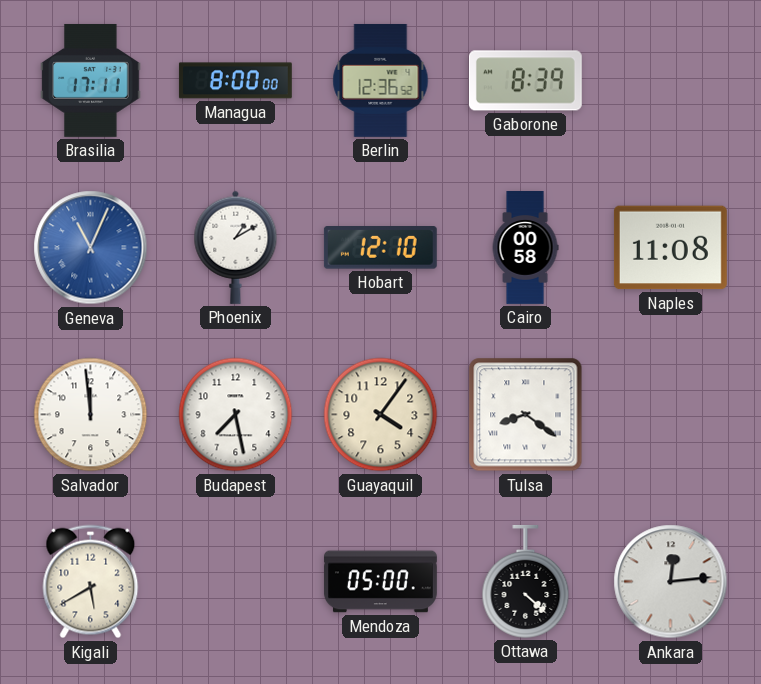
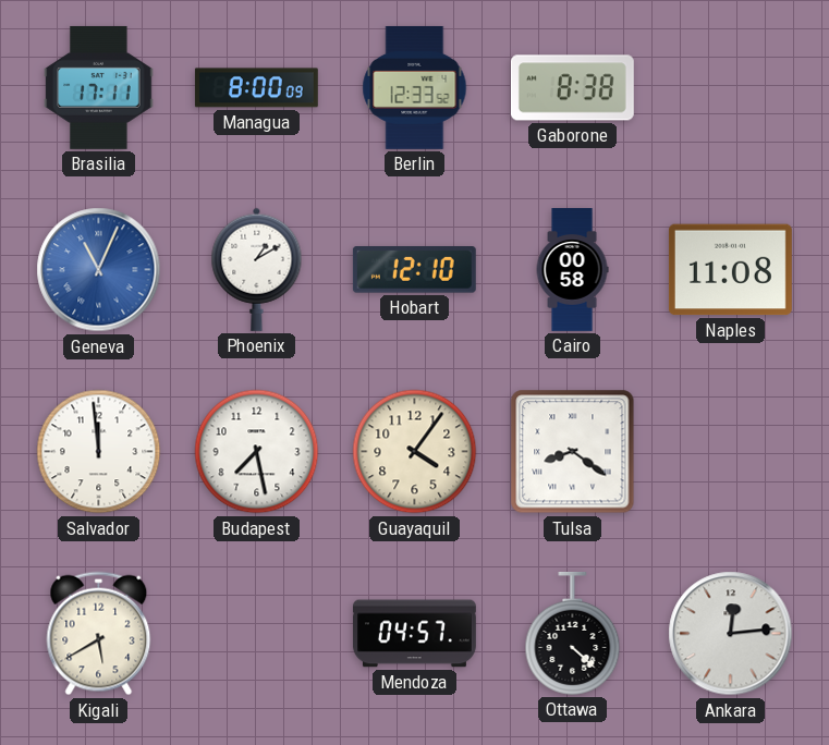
Managua: 8:00:00 -> 8:00:09
Berlin: 12:36 -> 12:33
Gaborone: 8:39 -> 8:38
Mendoza: 05:00 -> 04:57
